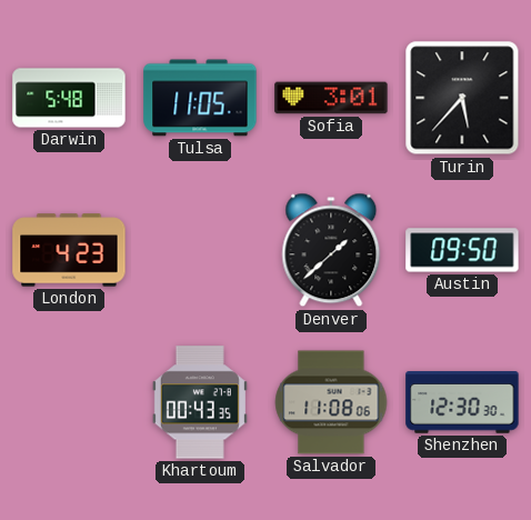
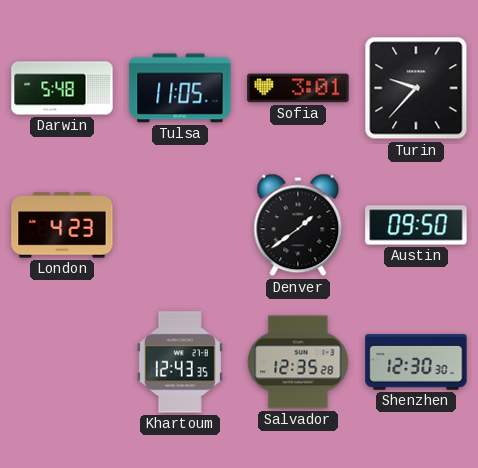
Turin: 5:37 -> 9:37
Denver: 1:38 -> 1:39
Khartoum: 00:43 -> 12:43
Salvador: 11:08 -> 12:35
